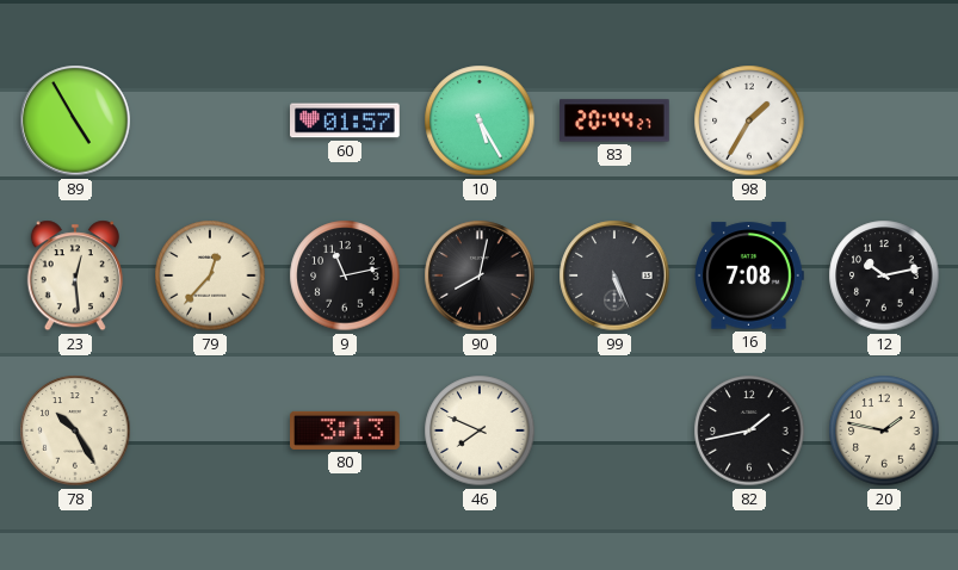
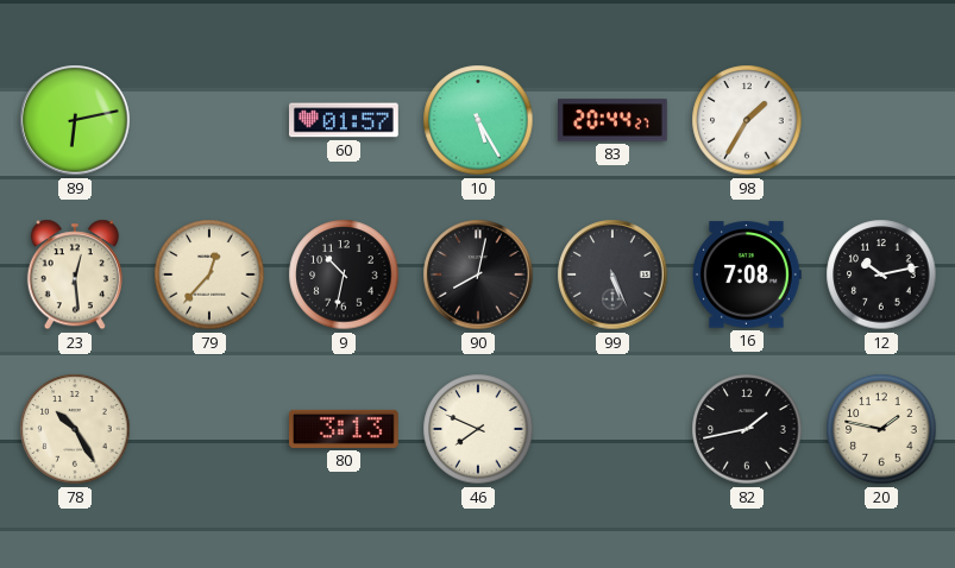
89: 4:55 -> 6:13
9: 11:13 -> 10:32
